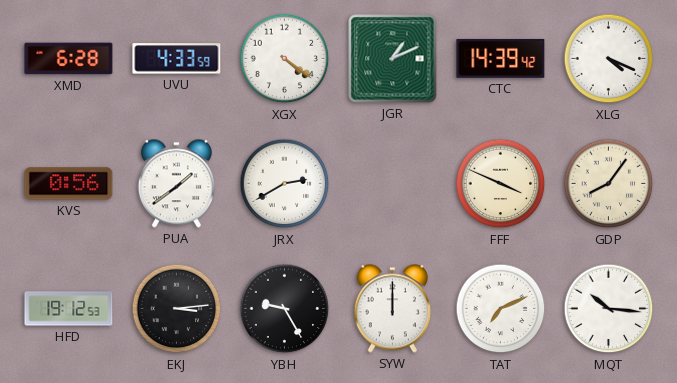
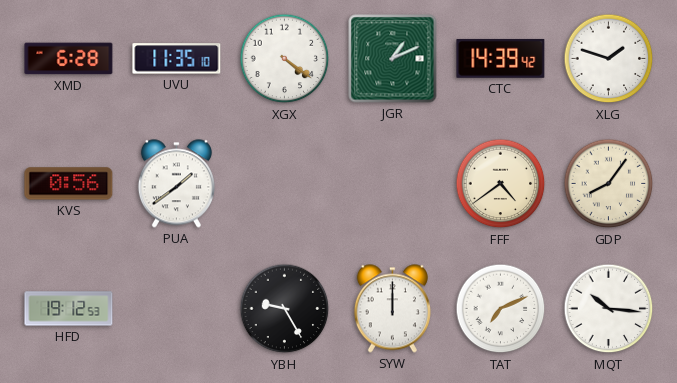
UVU: 4:33 -> 11:35
XLG: 4:19 -> 1:48
JRX: 2:40 -> none
FFF: 3:49 -> 4:39
EKJ: 3:14 -> none
